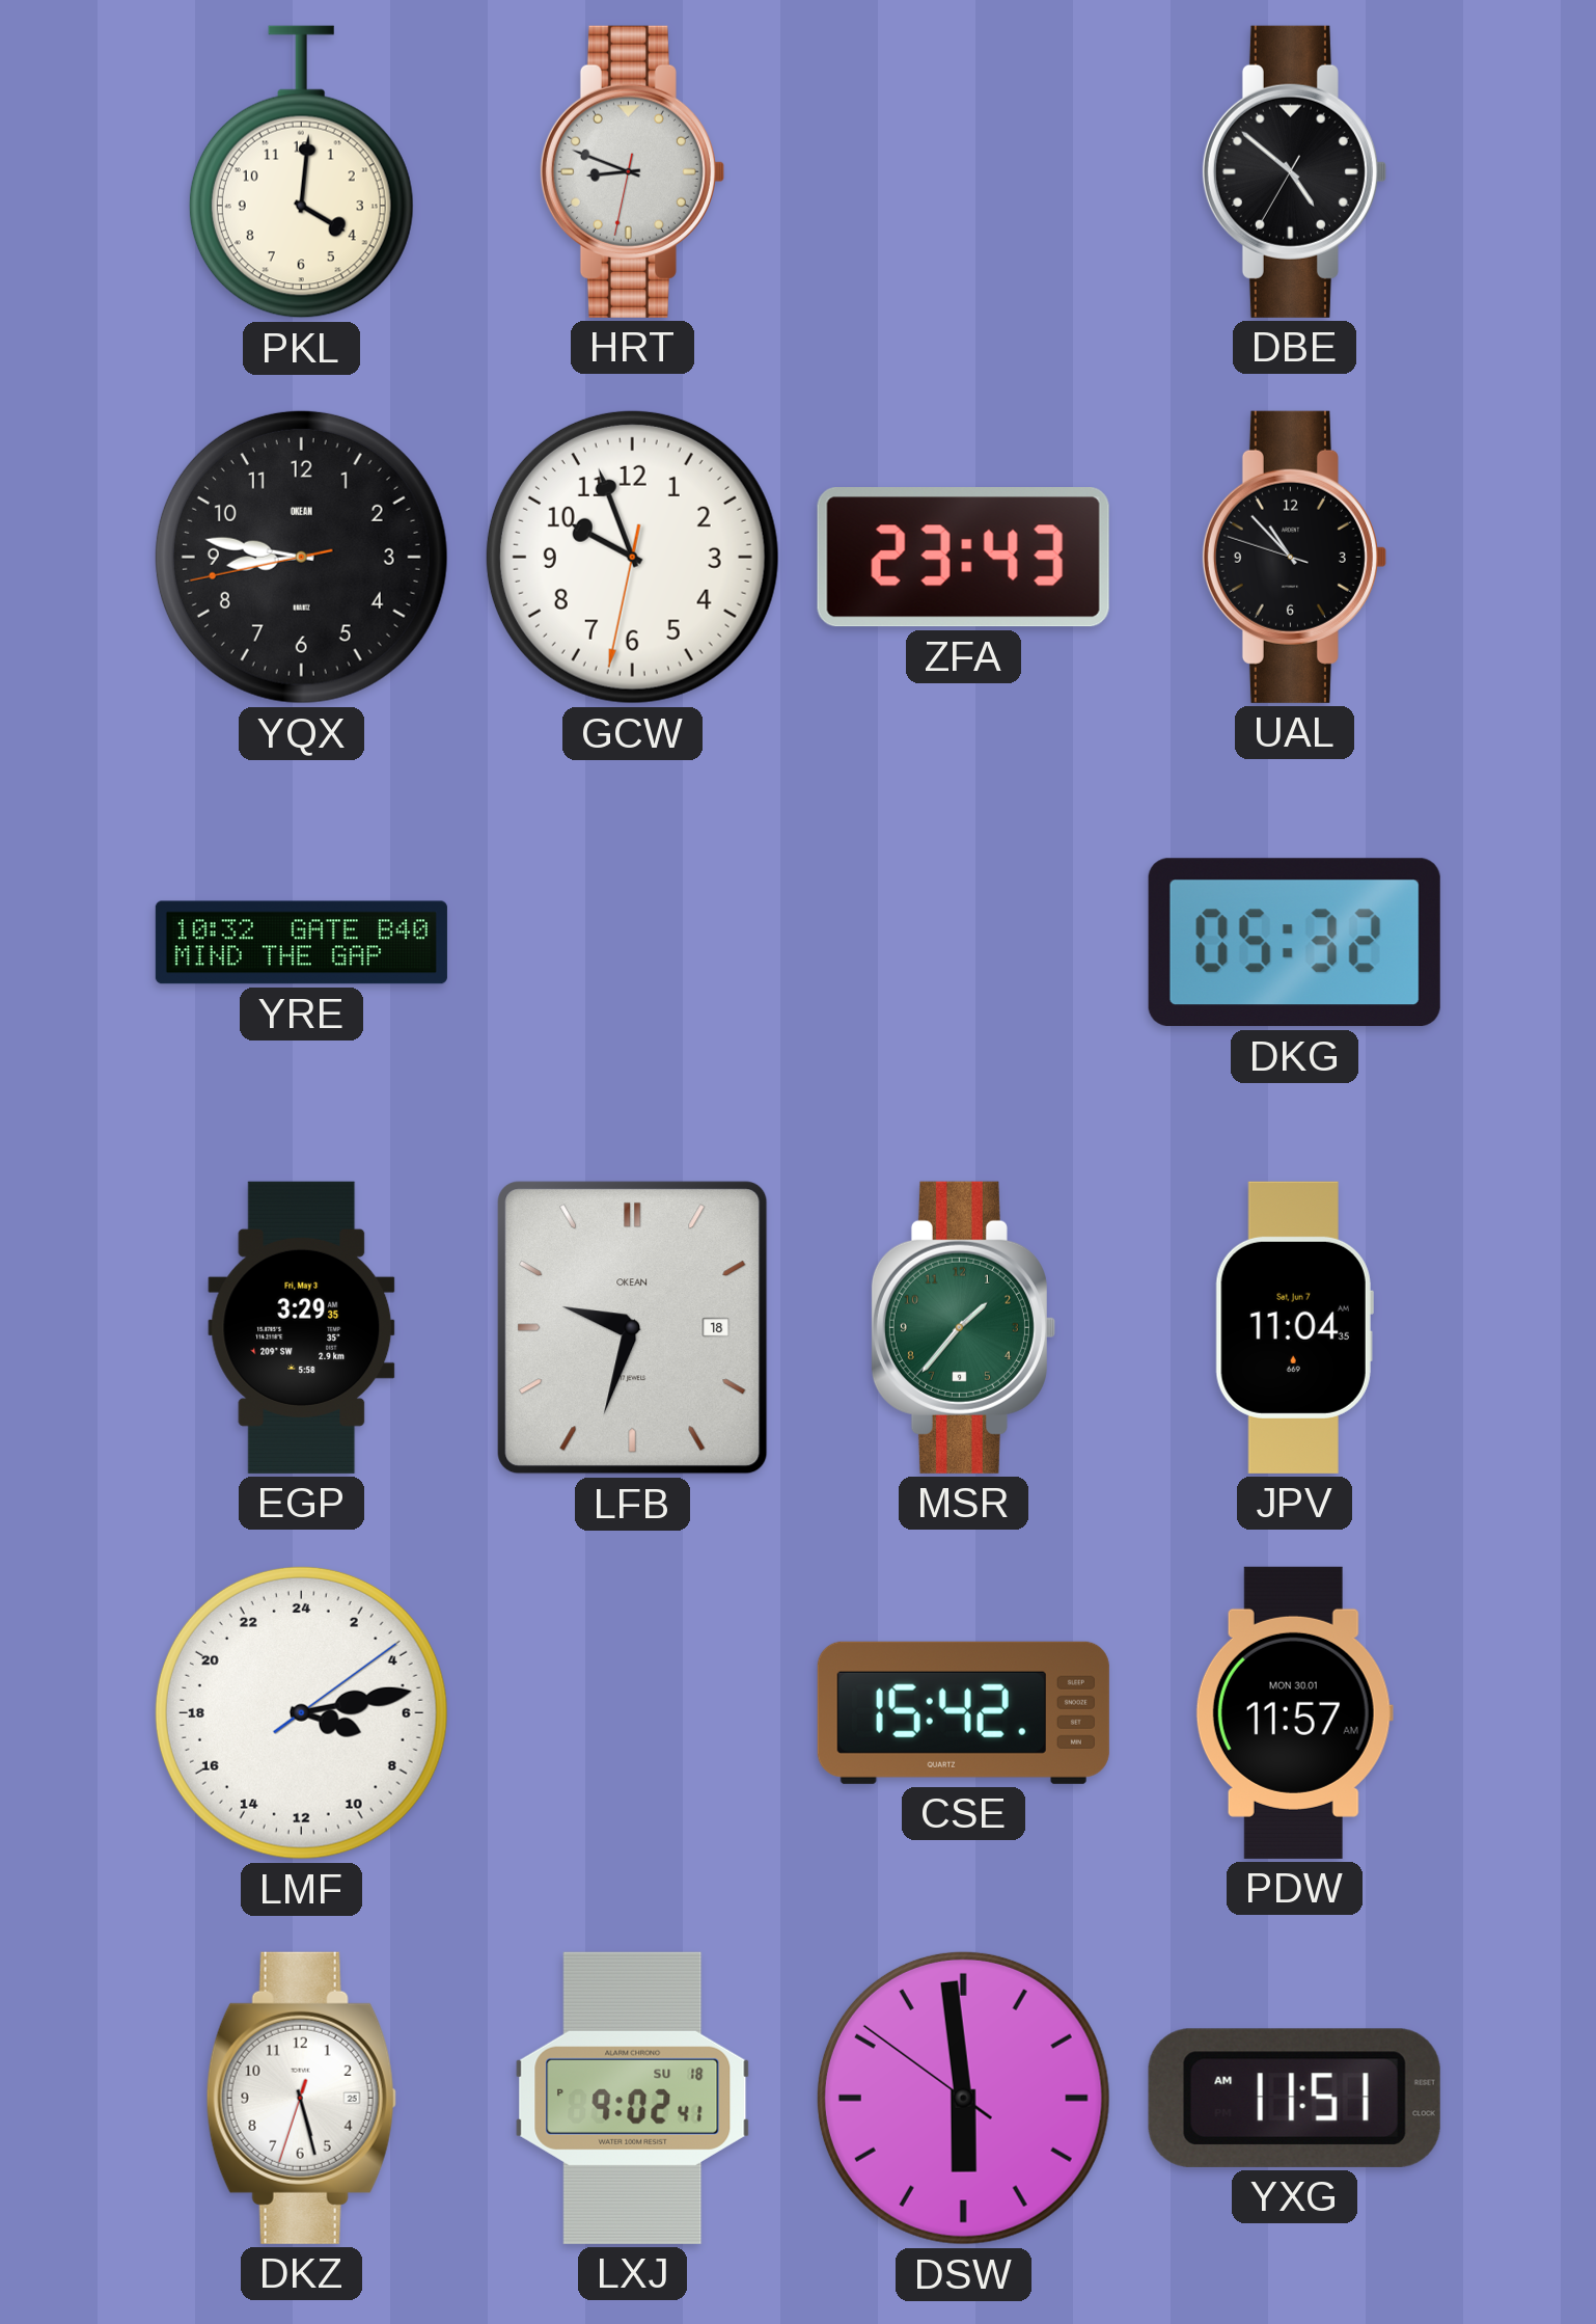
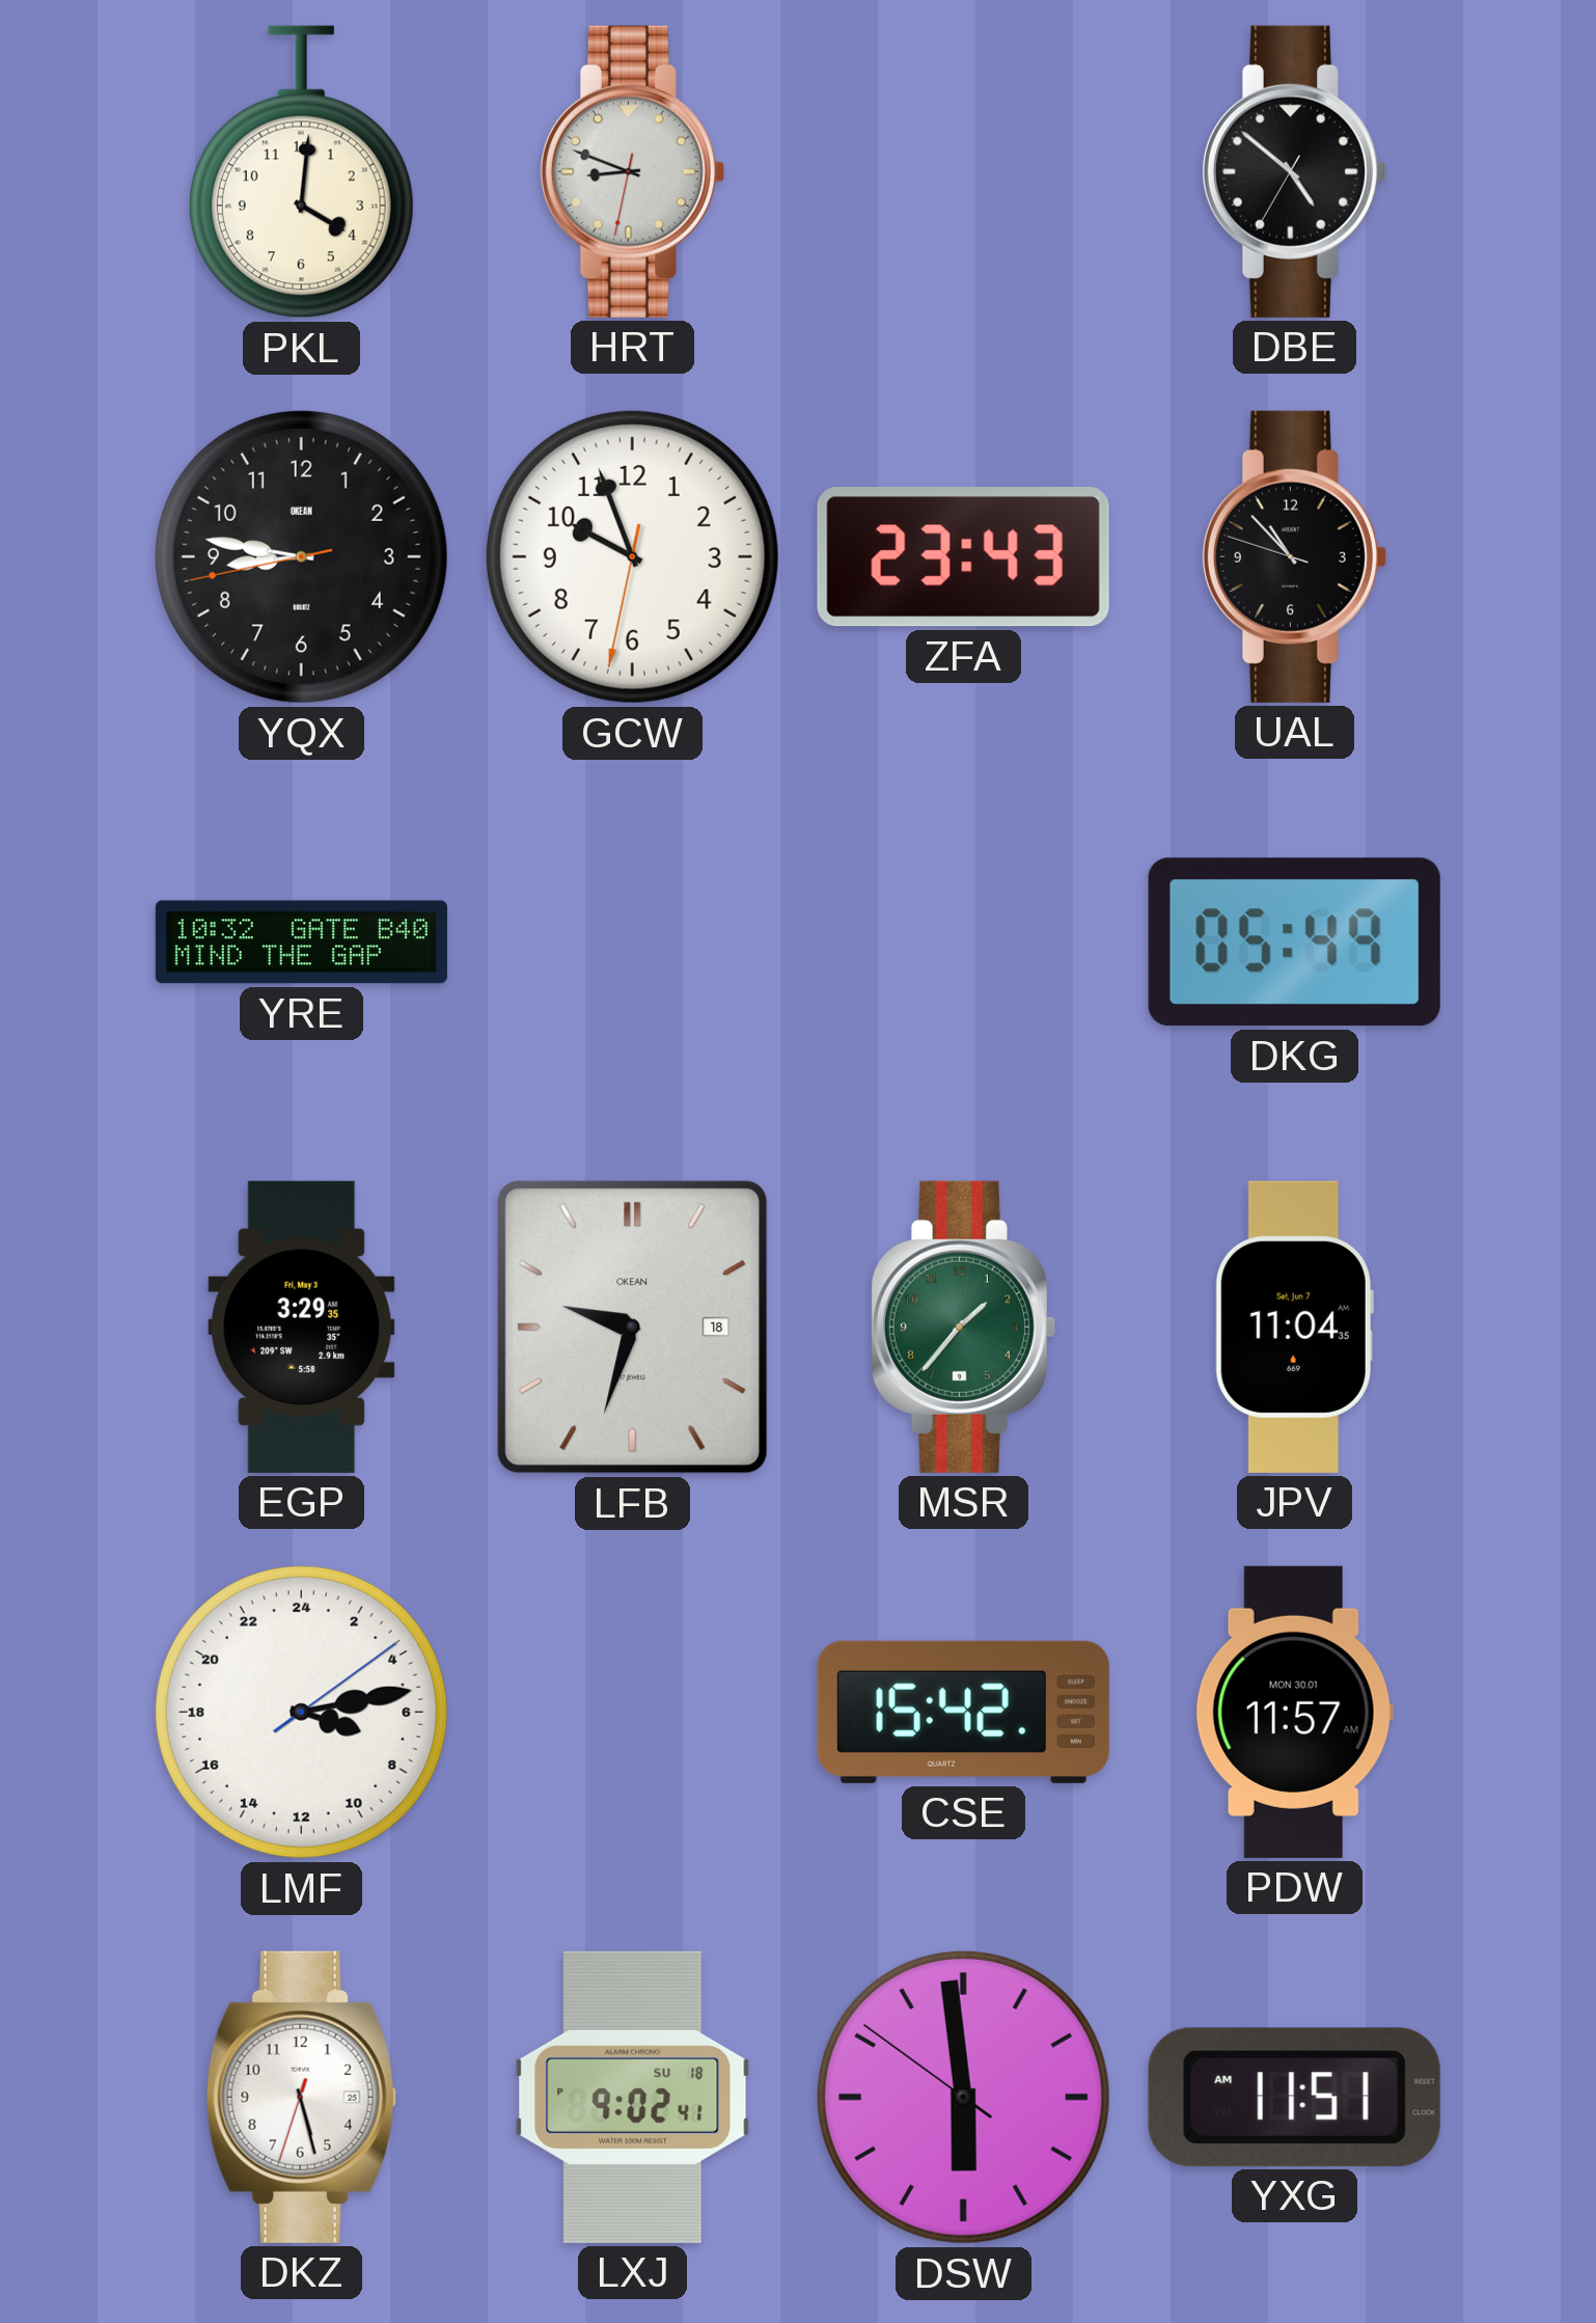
DKG: 05:32 -> 05:49
